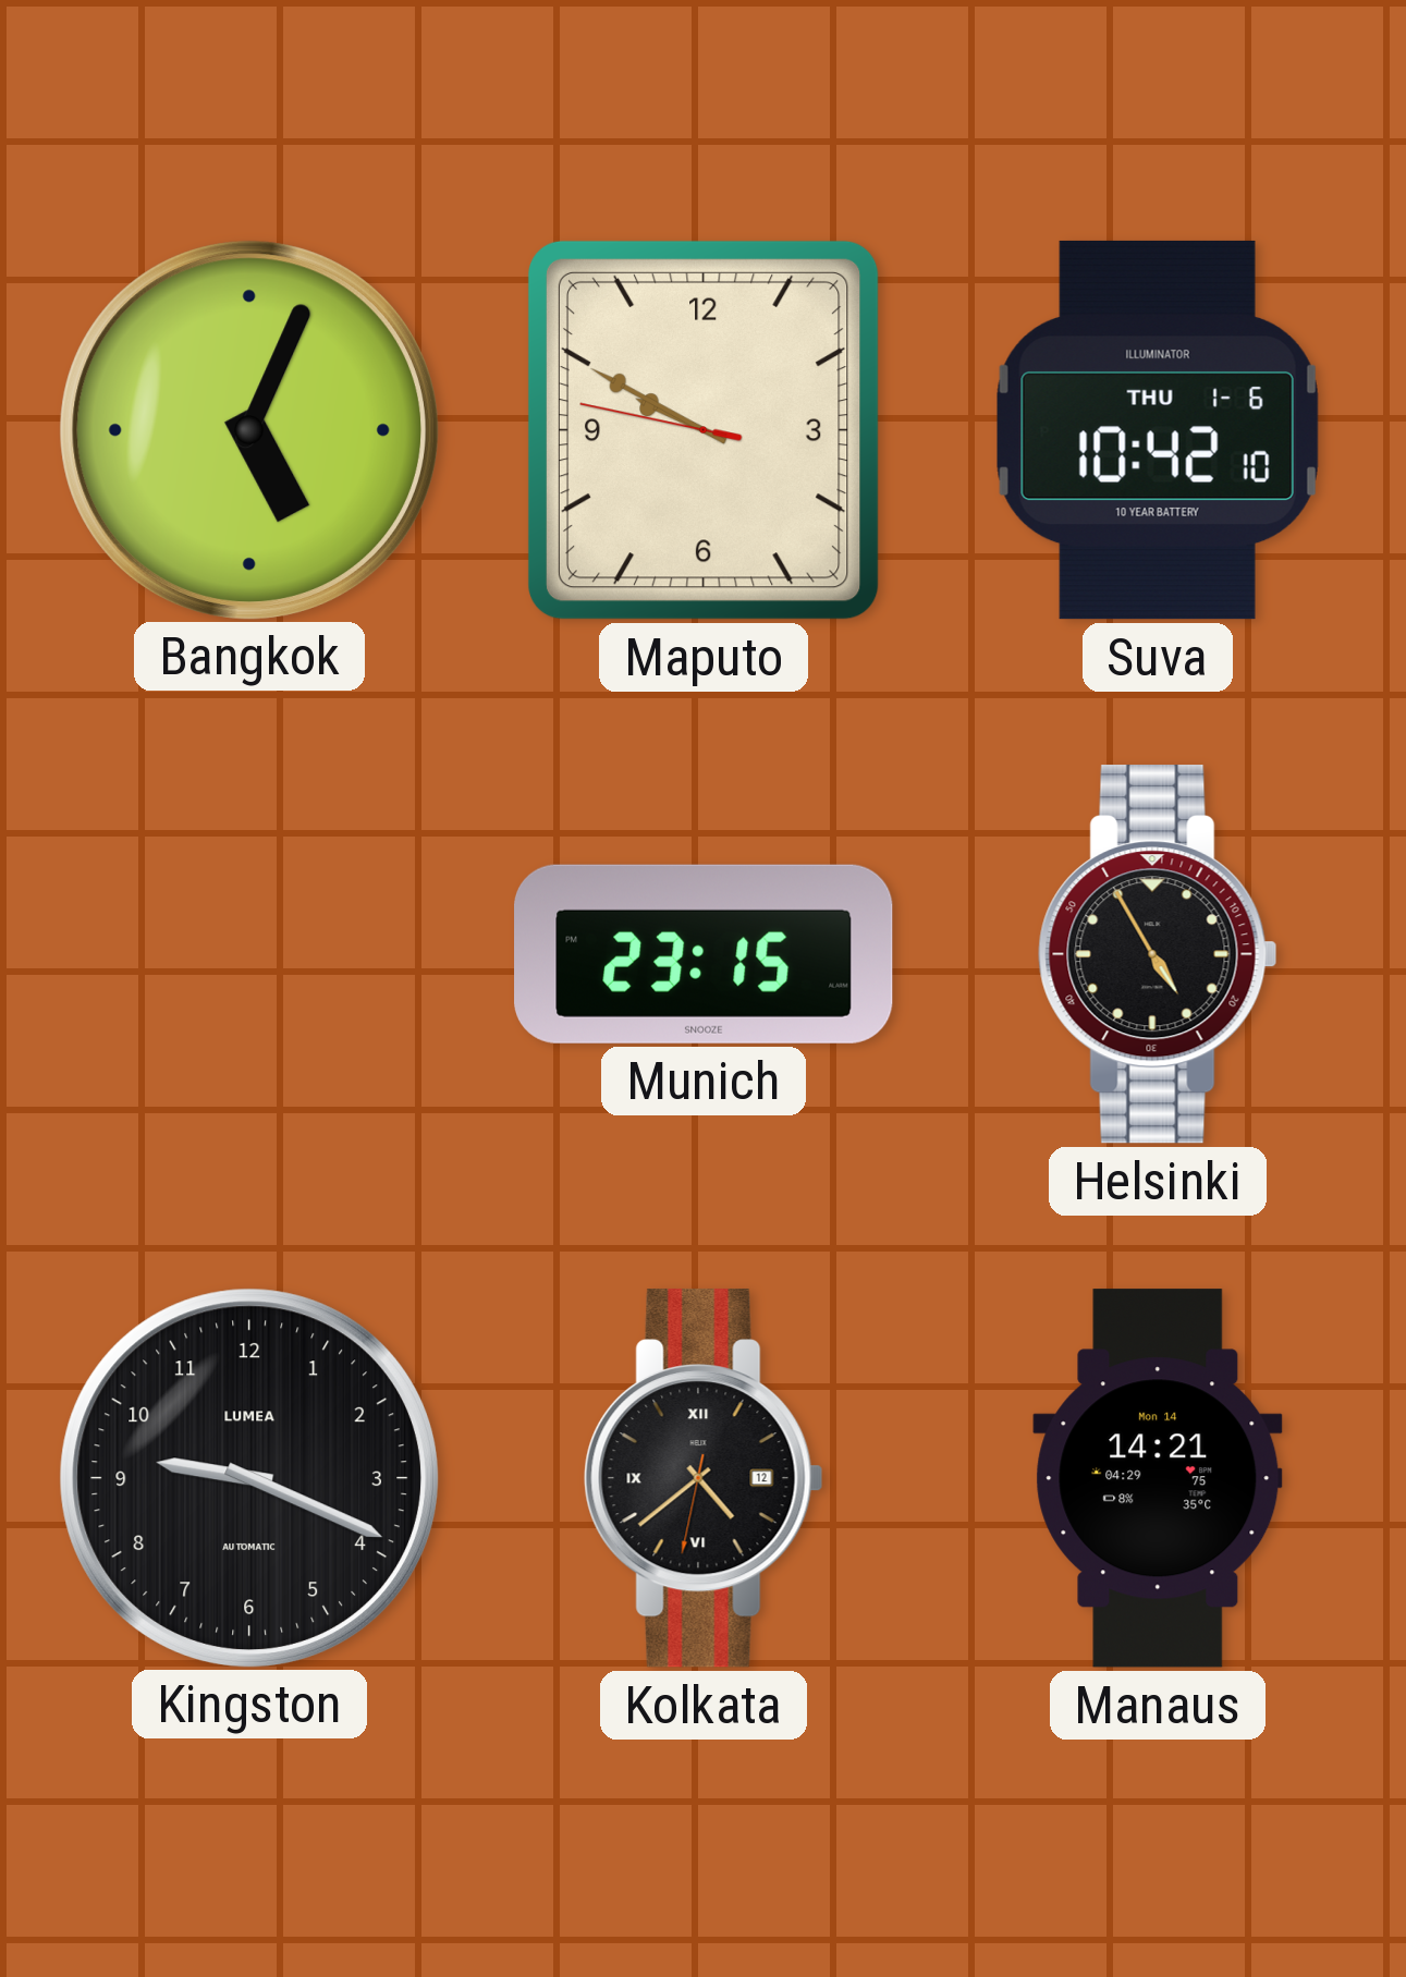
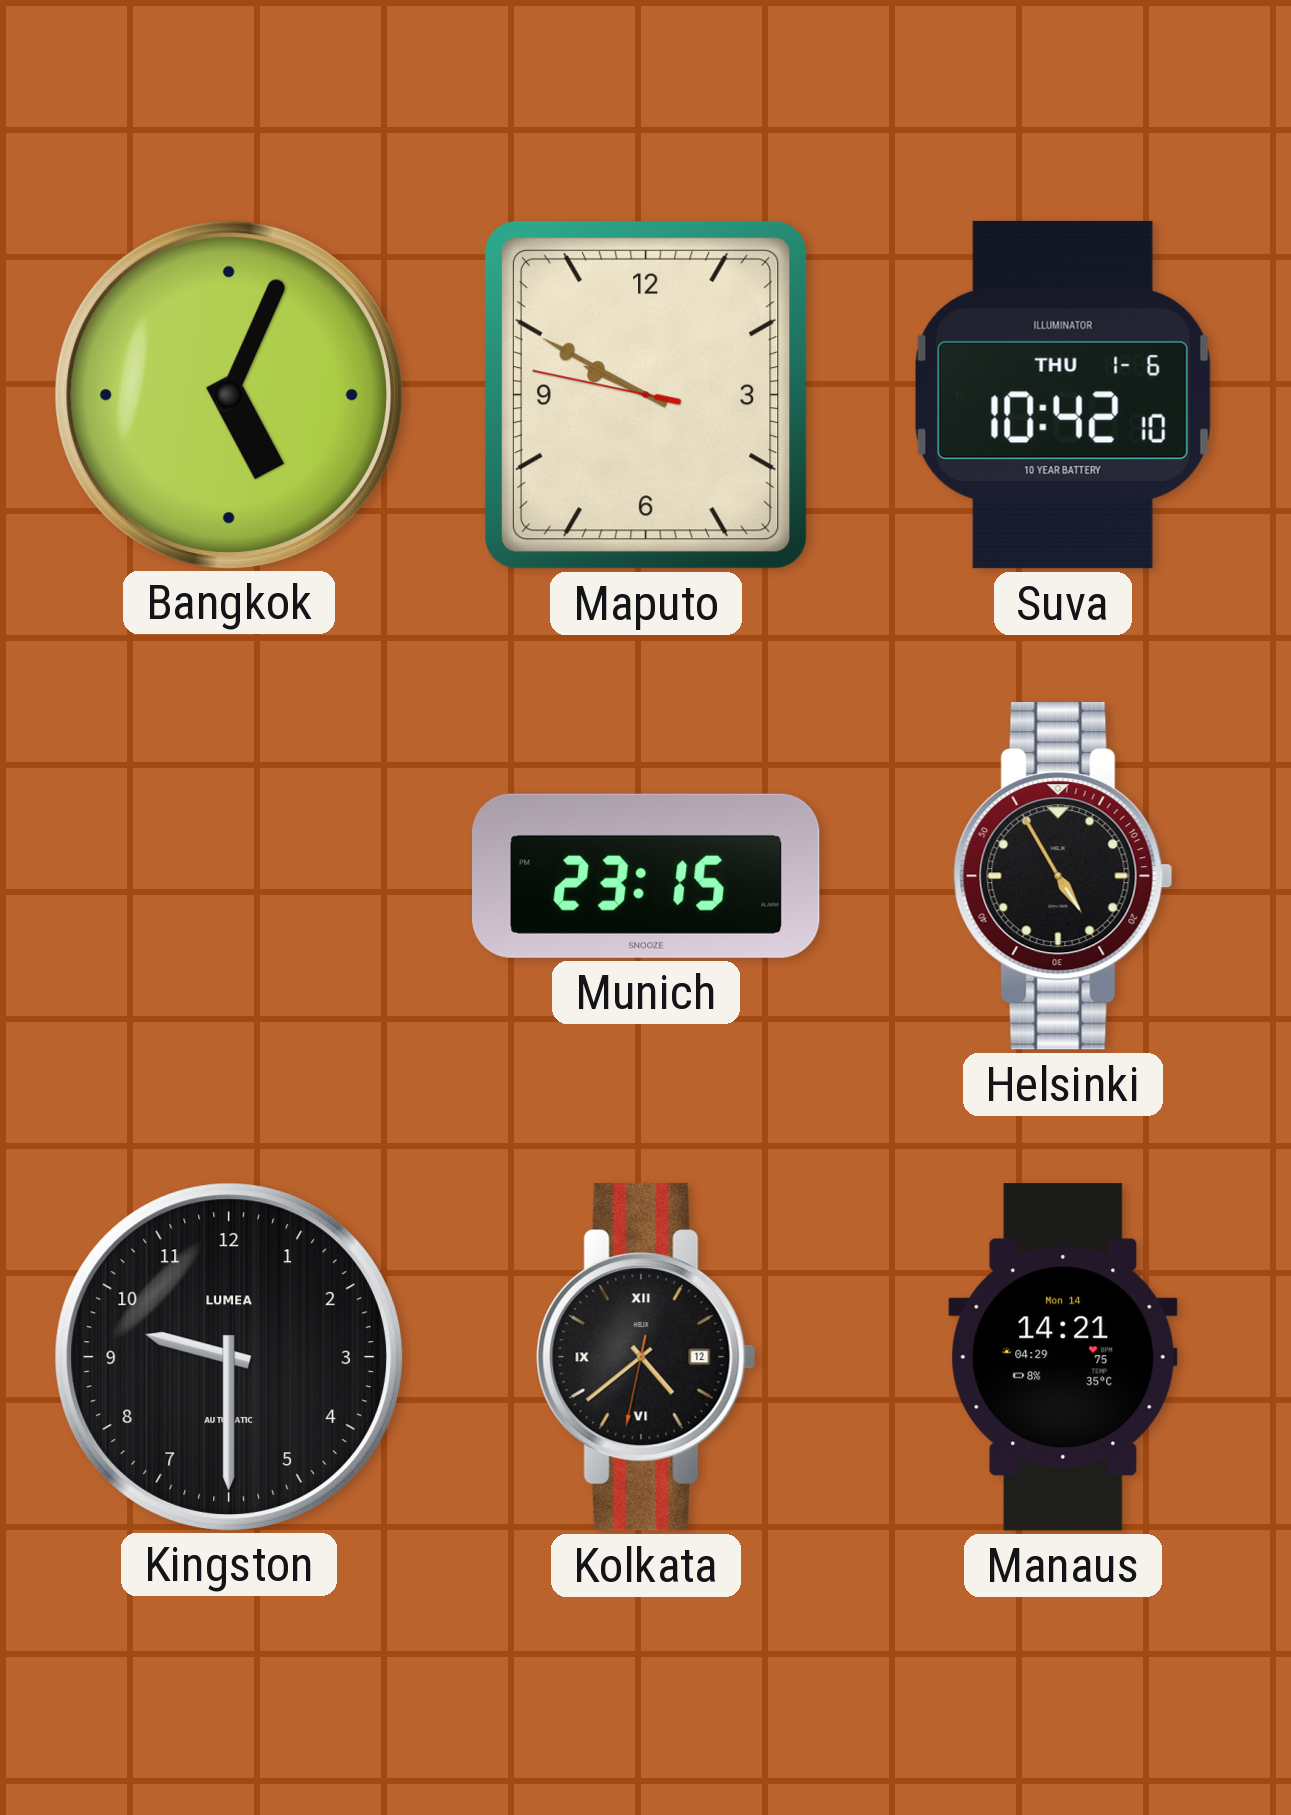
Kingston: 9:19 -> 9:30
